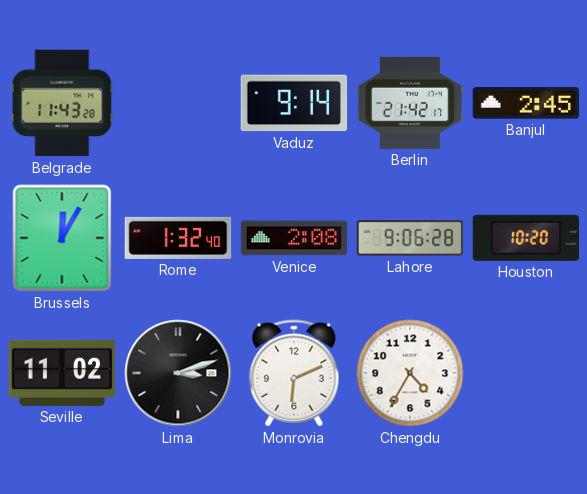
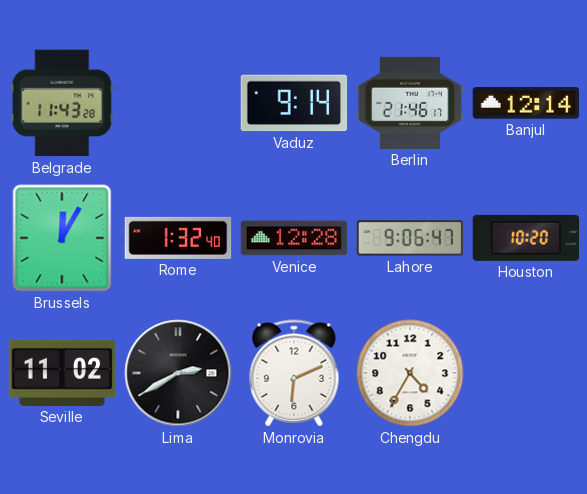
Berlin: 21:42 -> 21:46
Banjul: 2:45 -> 12:14
Venice: 2:08 -> 12:28
Lahore: 9:06:28 -> 9:06:47
Lima: 3:12 -> 2:40
